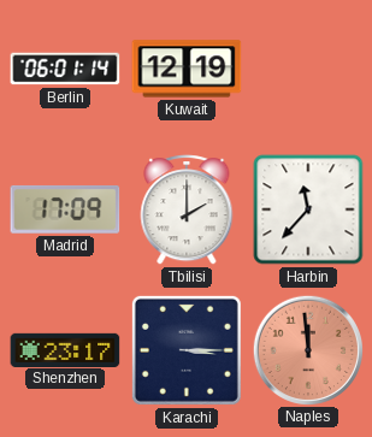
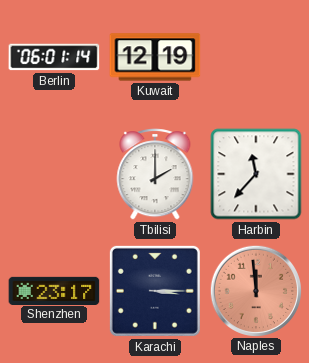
Madrid: 17:09 -> none
